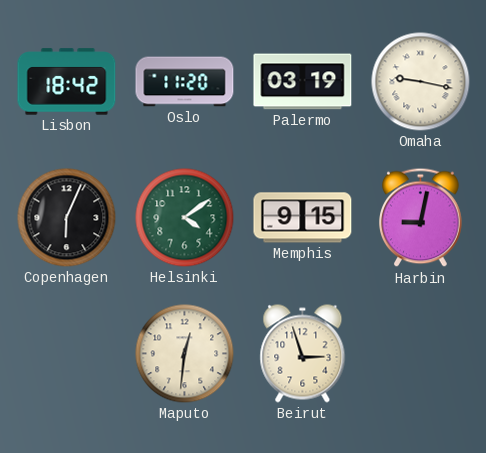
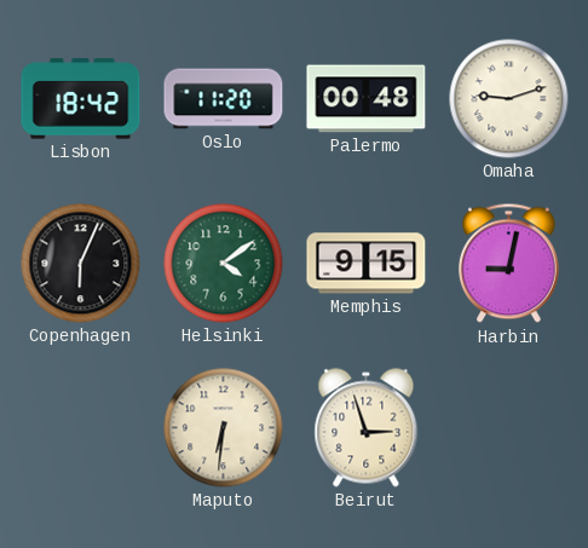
Palermo: 03:19 -> 00:48
Omaha: 9:17 -> 9:12
Maputo: 12:31 -> 6:31
